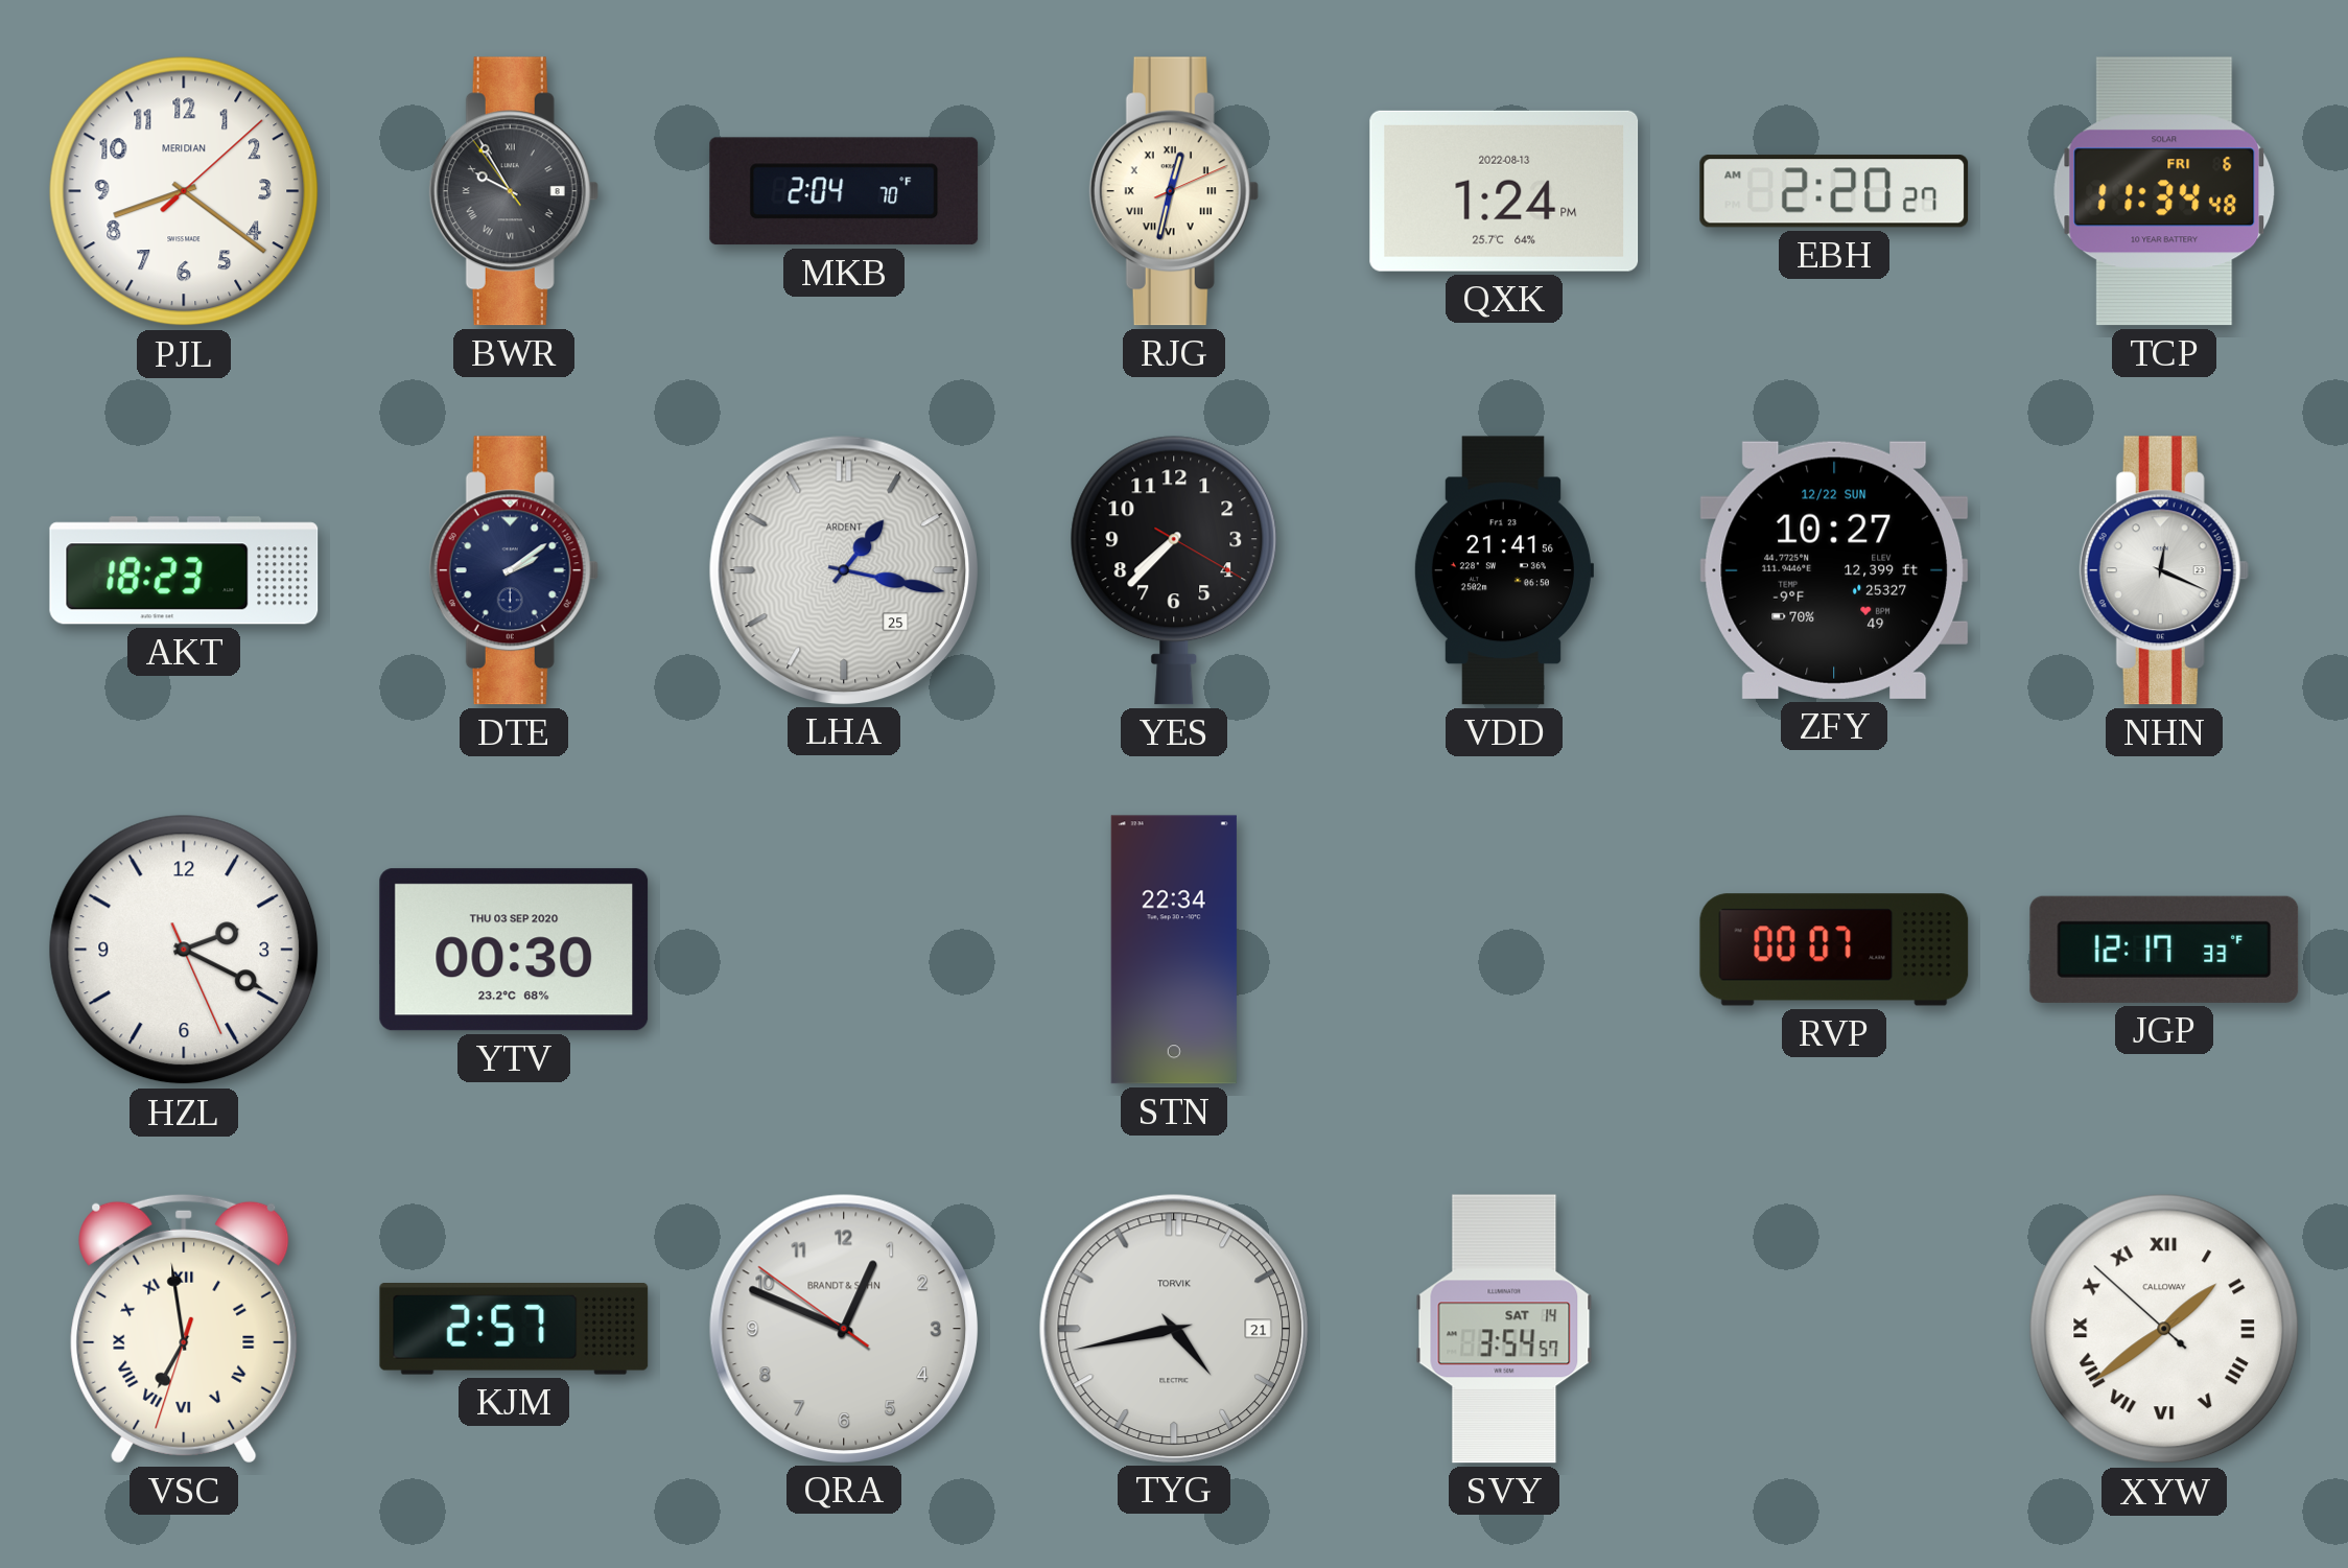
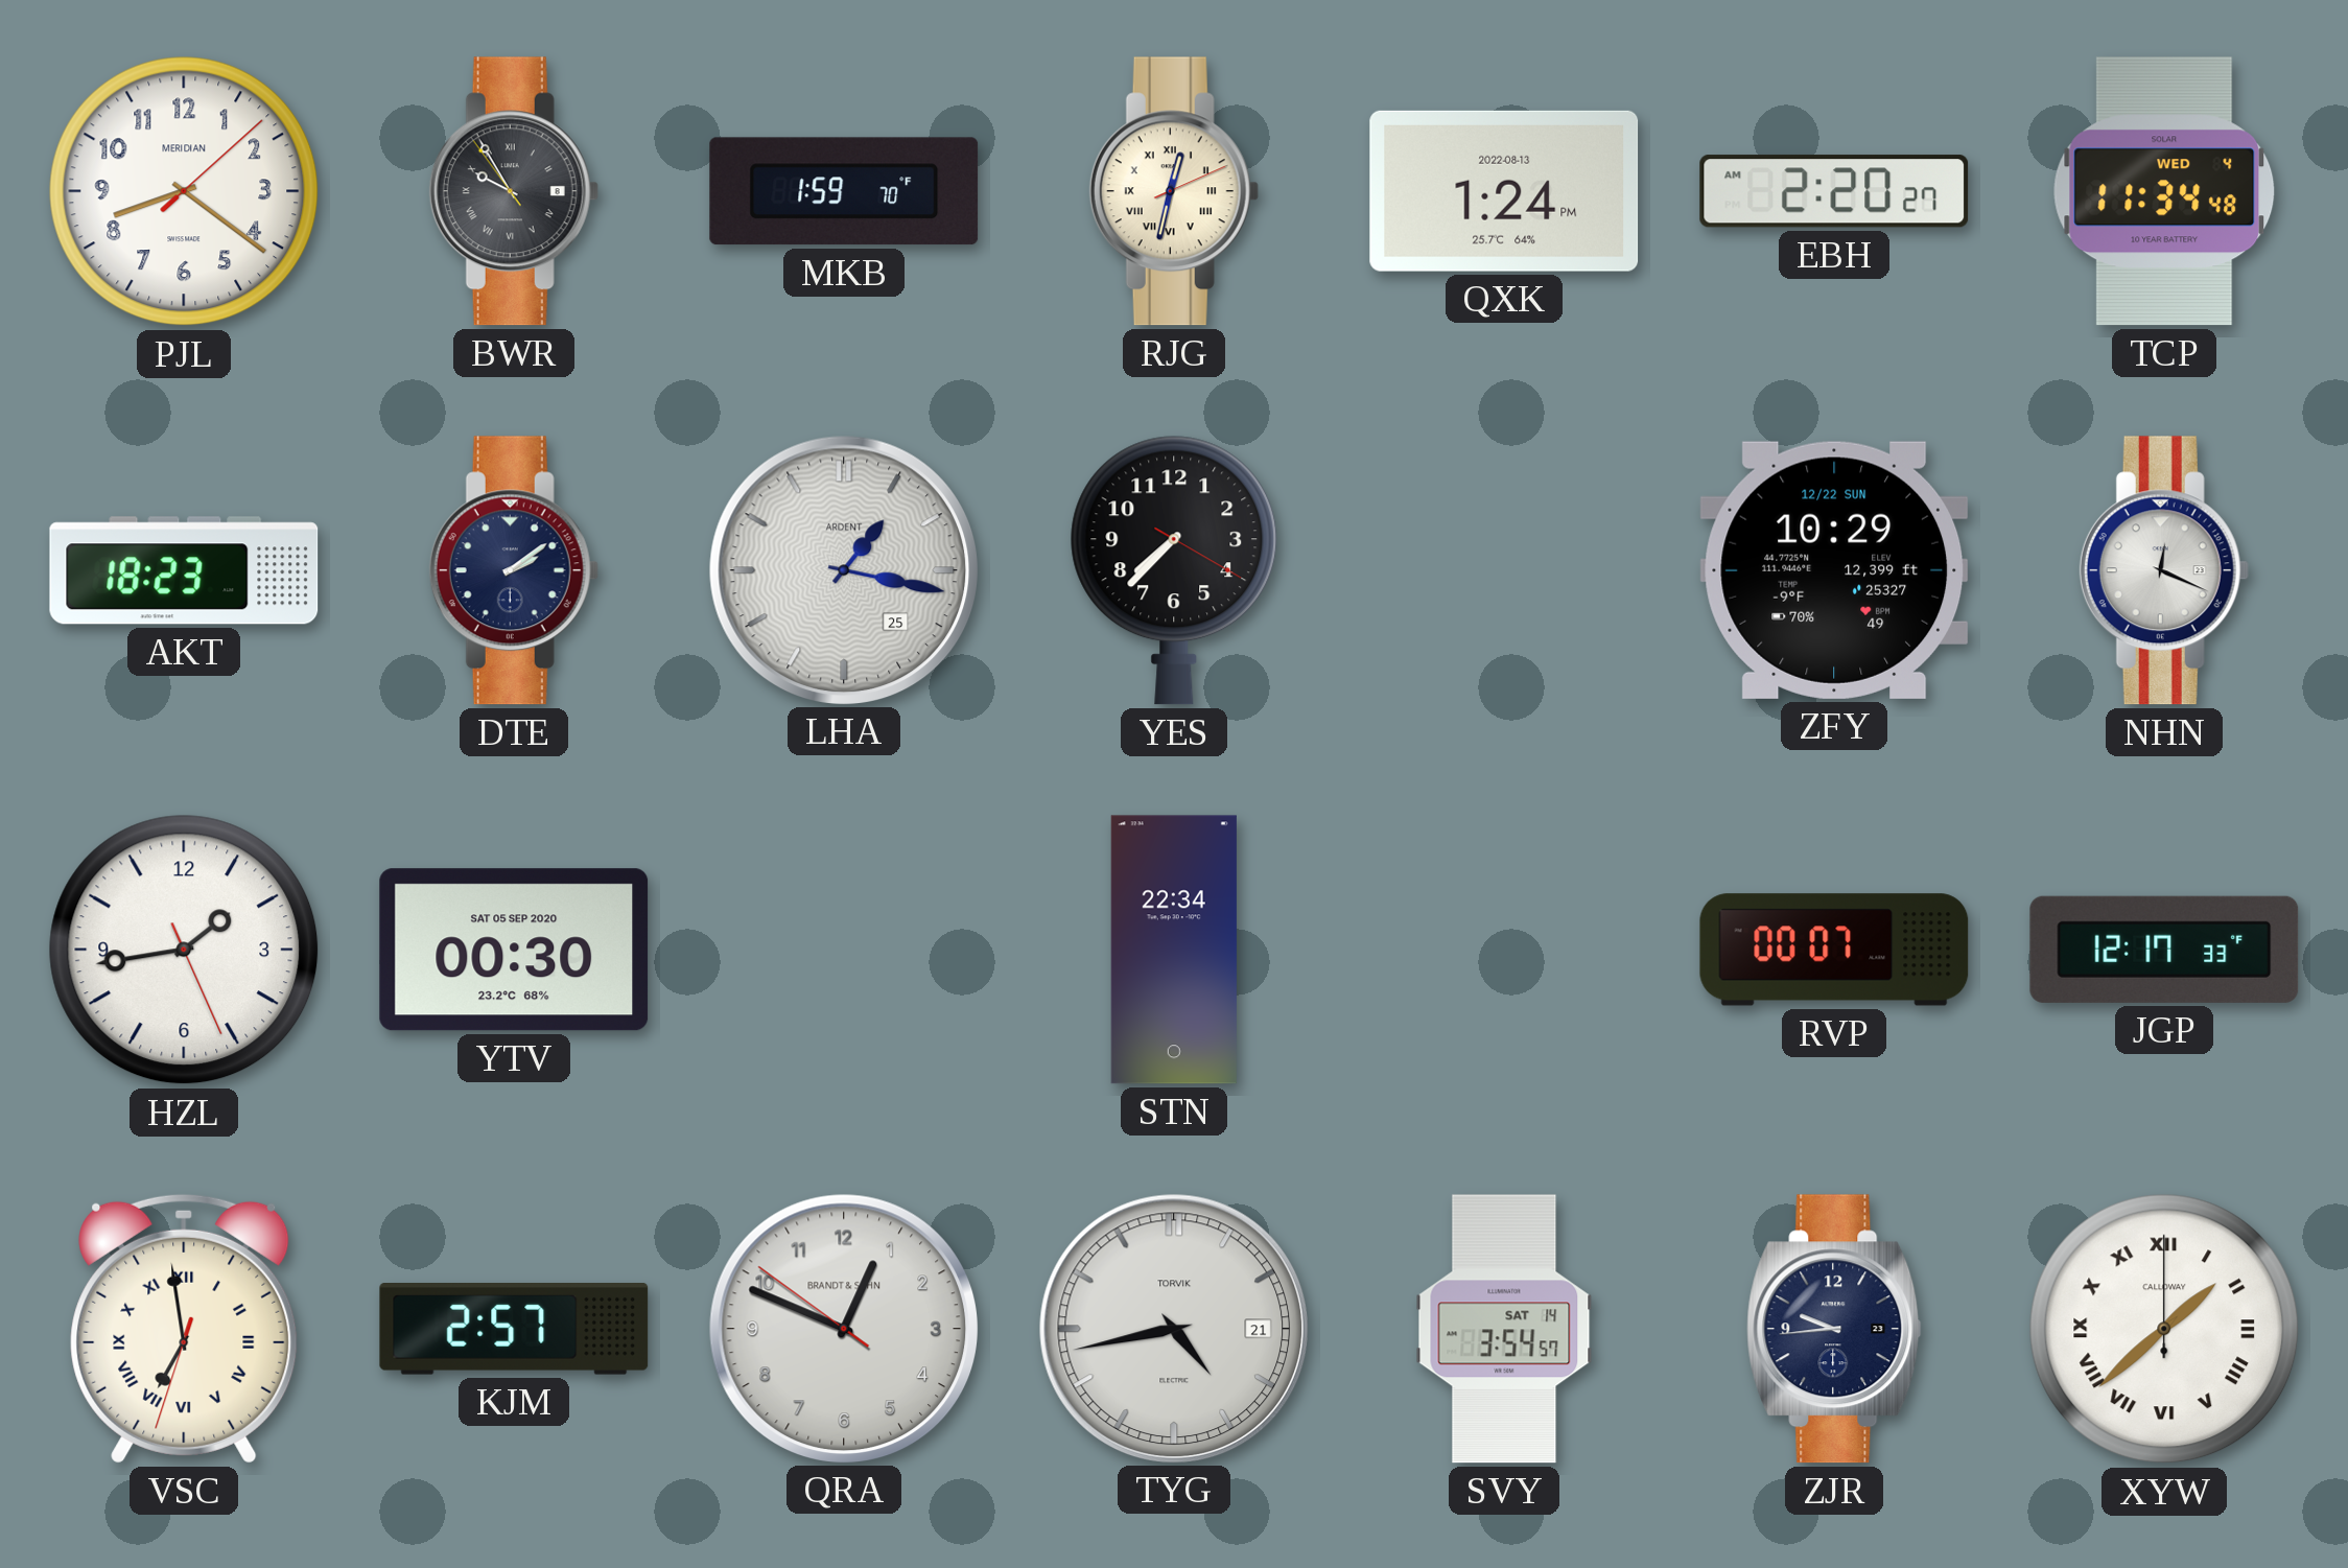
MKB: 2:04 -> 1:59
TCP date: FRI 6 -> WED 4
VDD: 21:41 -> none
ZFY: 10:27 -> 10:29
HZL: 2:19 -> 1:43
YTV date: THU 03 SEP 2020 -> SAT 05 SEP 2020
ZJR: none -> 9:44
XYW: 1:38:52 -> 1:38:00
